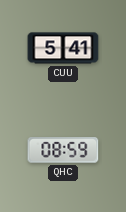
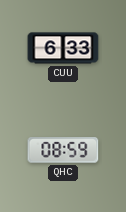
CUU: 5:41 -> 6:33
